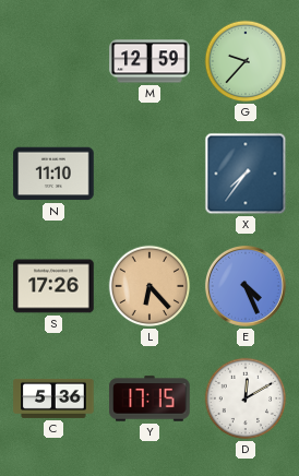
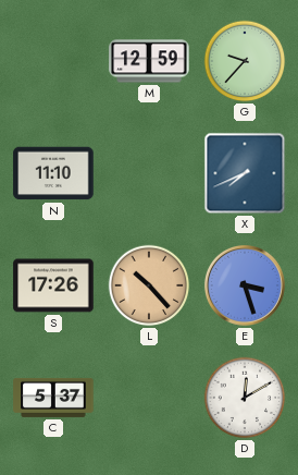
X: 7:36 -> 7:41
L: 6:23 -> 10:23
E: 4:26 -> 3:27
C: 5:36 -> 5:37
Y: 17:15 -> none
